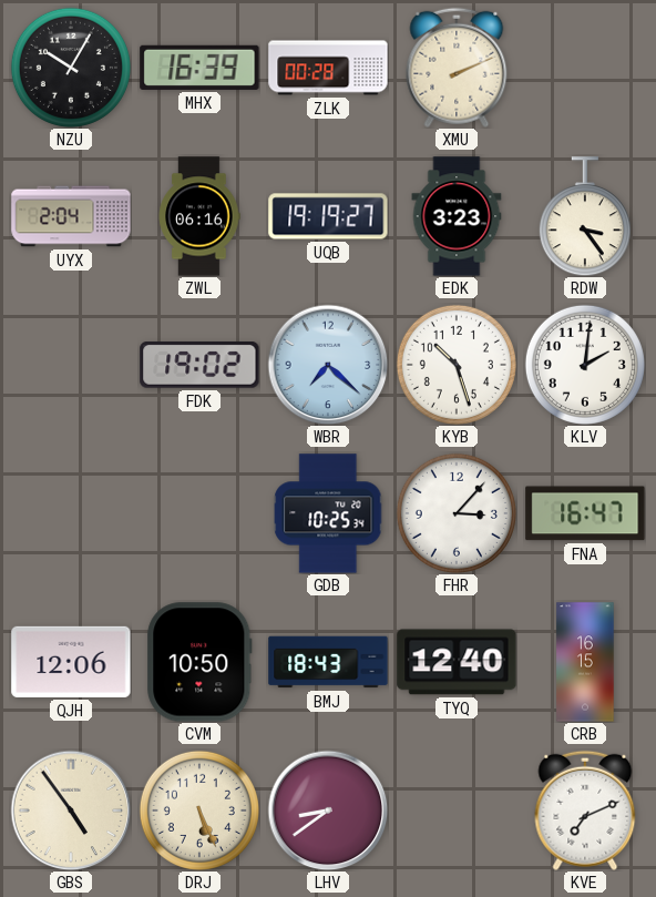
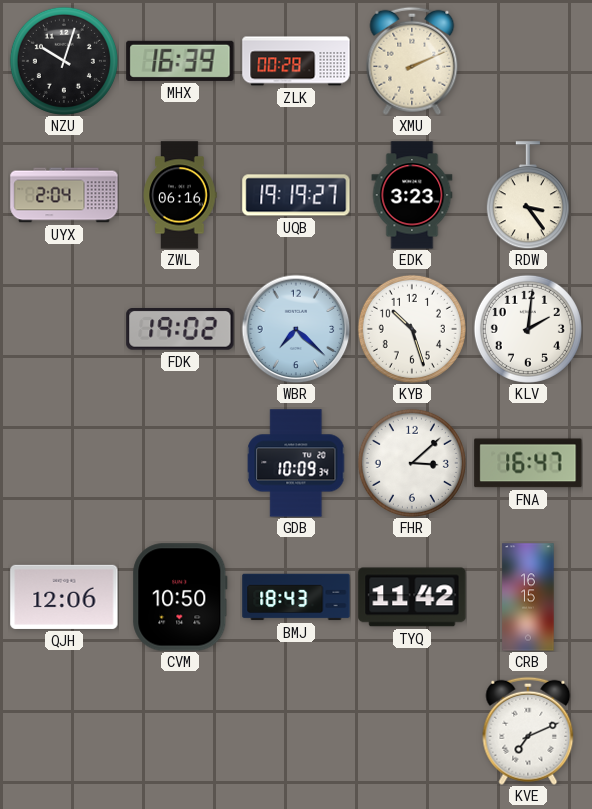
NZU: 10:05 -> 10:03
GDB: 10:25 -> 10:09
FHR: 3:07 -> 3:08
TYQ: 12:40 -> 11:42
GBS: 4:54 -> none
DRJ: 5:26 -> none
LHV: 8:39 -> none
